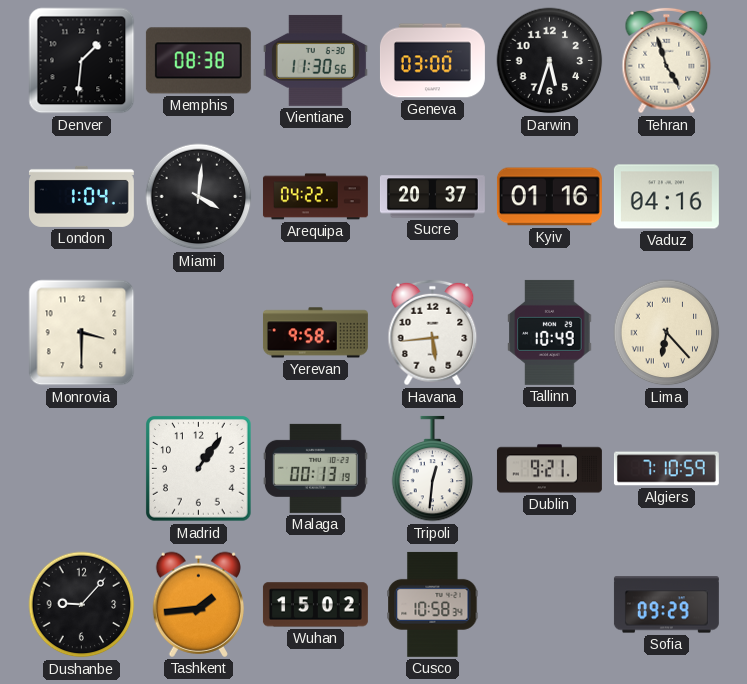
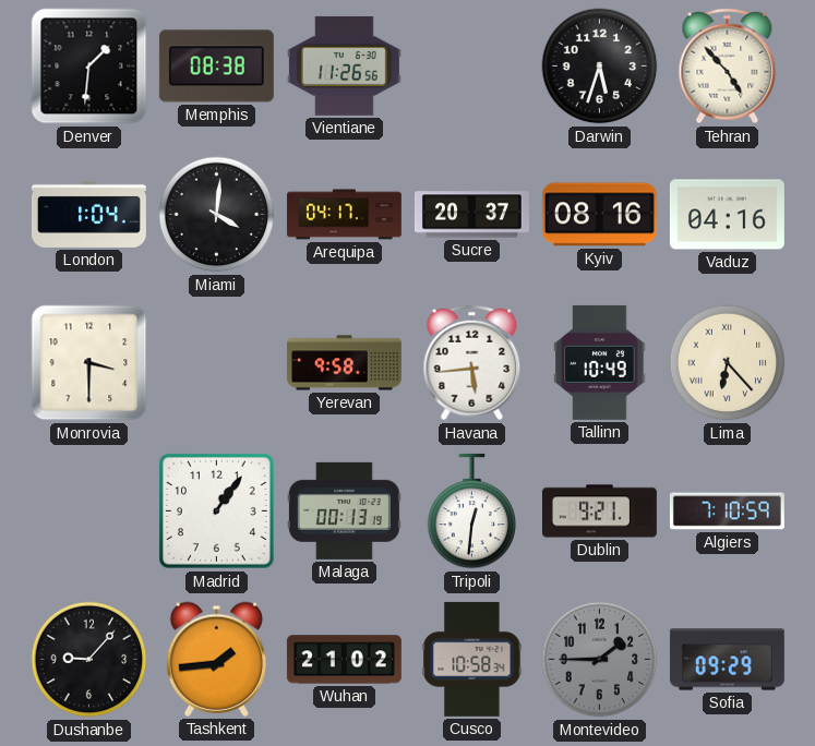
Vientiane: 11:30 -> 11:26
Geneva: 03:00 -> none
Tehran: 4:57 -> 4:53
Arequipa: 04:22 -> 04:17
Kyiv: 01:16 -> 08:16
Wuhan: 15:02 -> 21:02
Montevideo: none -> 1:45
